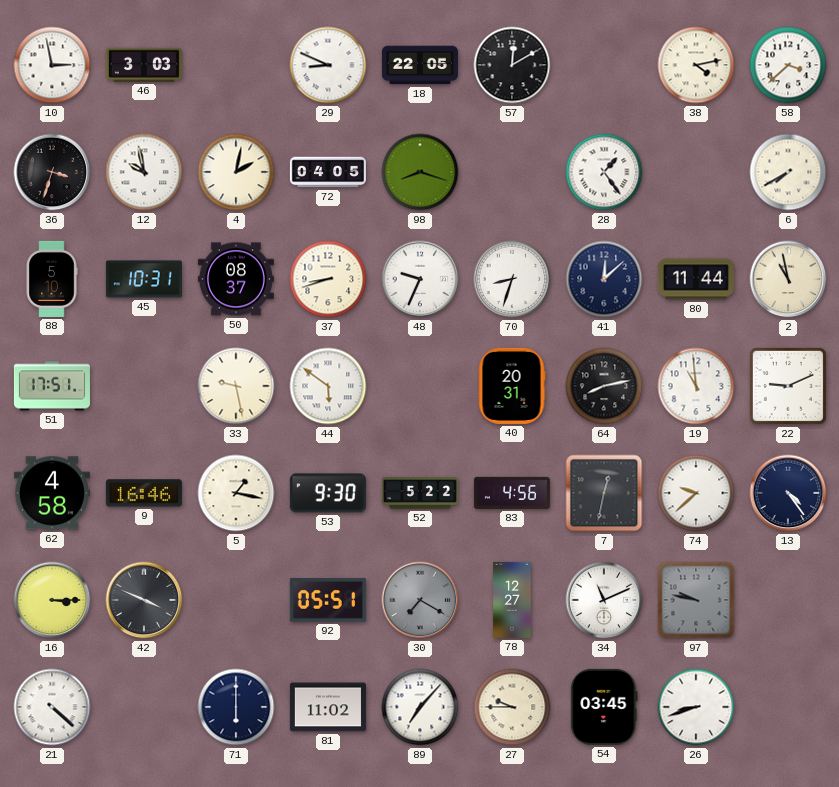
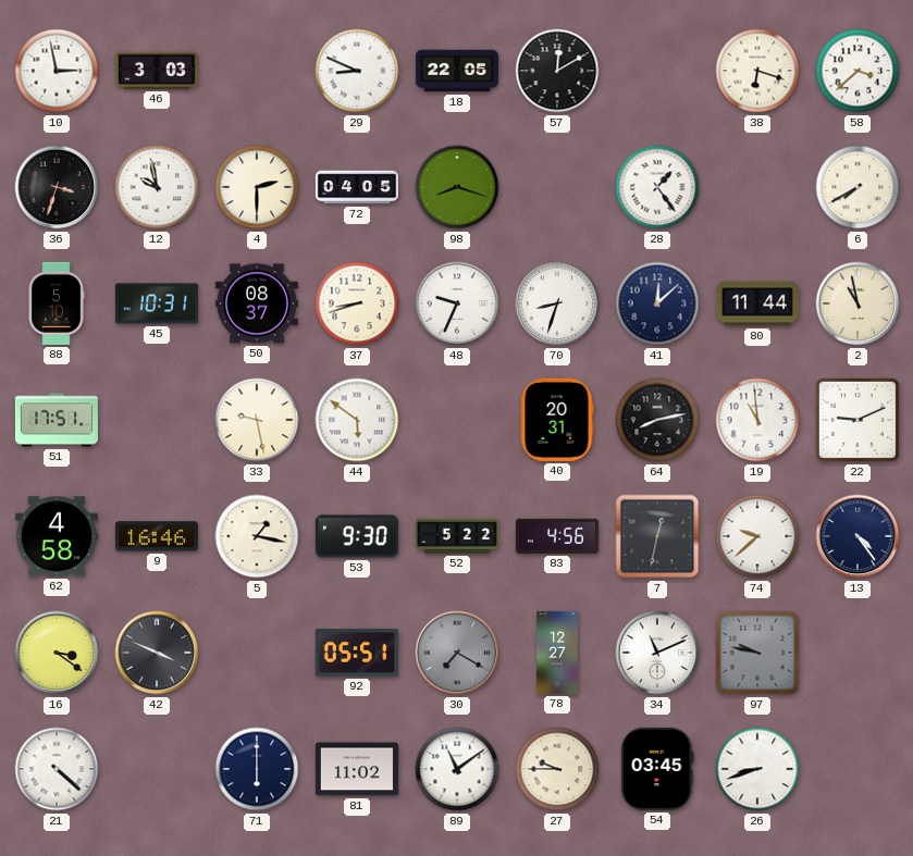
38: 4:13 -> 6:18
4: 2:02 -> 2:30
16: 3:15 -> 3:21
89: 7:07 -> 11:09
